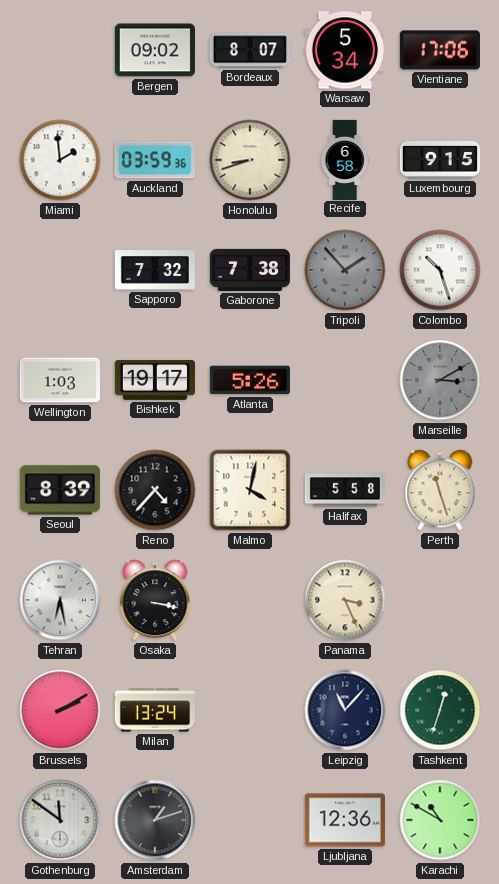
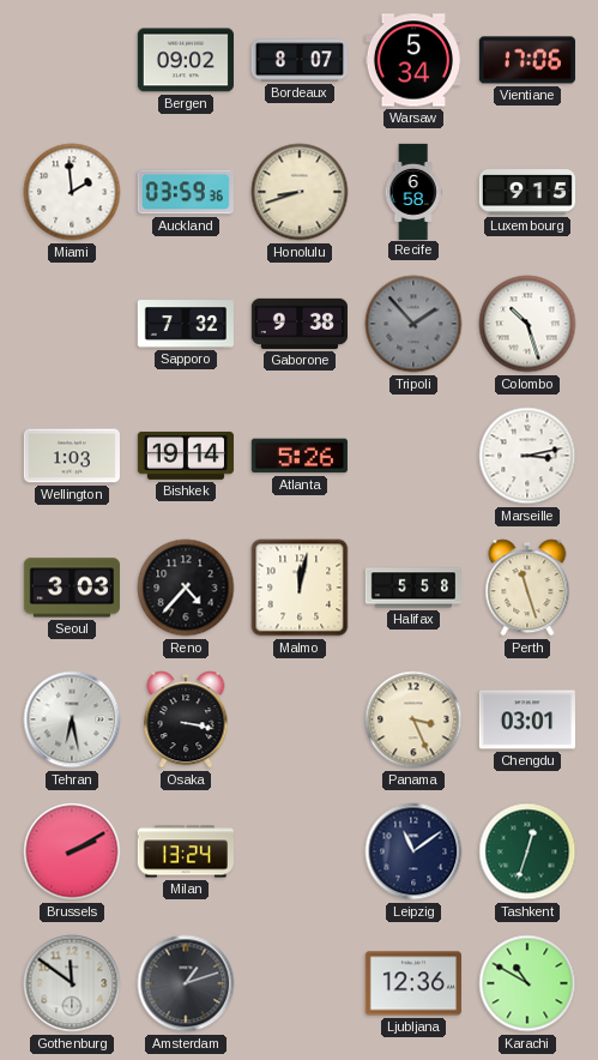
Gaborone: 7:38 -> 9:38
Bishkek: 19:17 -> 19:14
Marseille: 3:10 -> 3:13
Marseille dial: grey -> white
Seoul: 8:39 -> 3:03
Malmo: 4:02 -> 12:02
Chengdu: none -> 03:01
Leipzig: 11:07 -> 11:09
